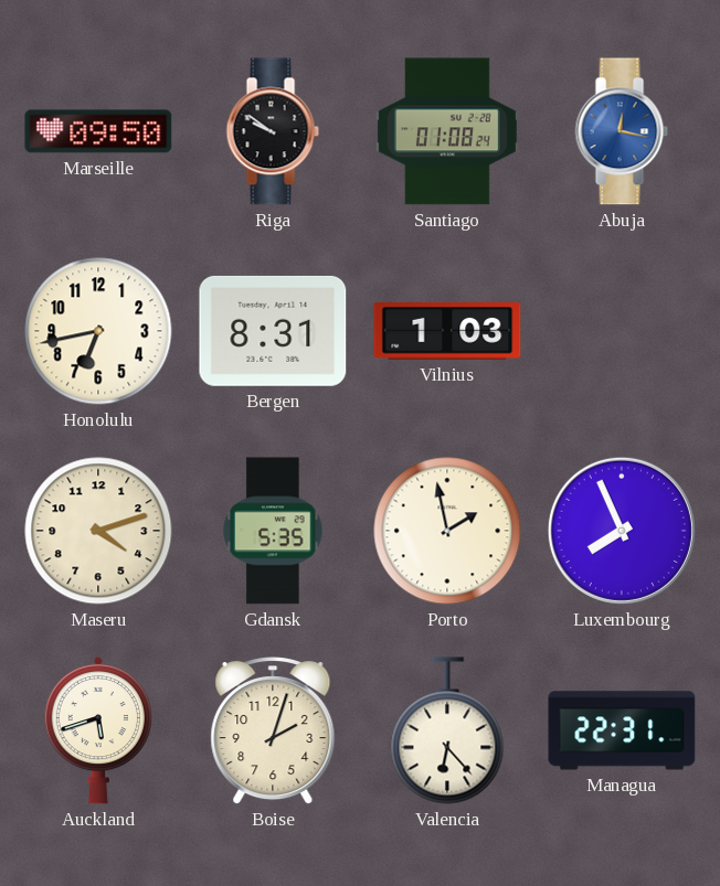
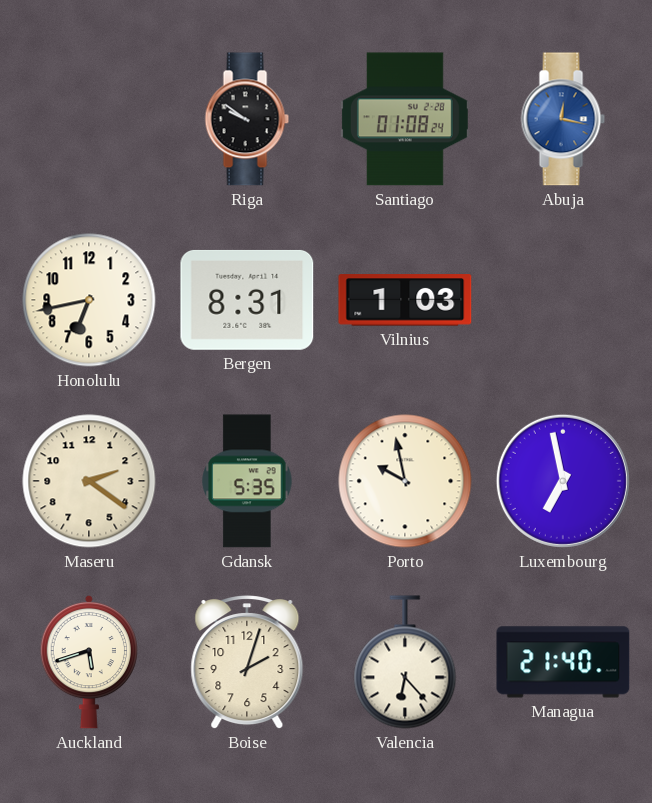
Marseille: 09:50 -> none
Maseru: 4:12 -> 2:21
Porto: 1:58 -> 9:58
Luxembourg: 7:56 -> 6:58
Managua: 22:31 -> 21:40
